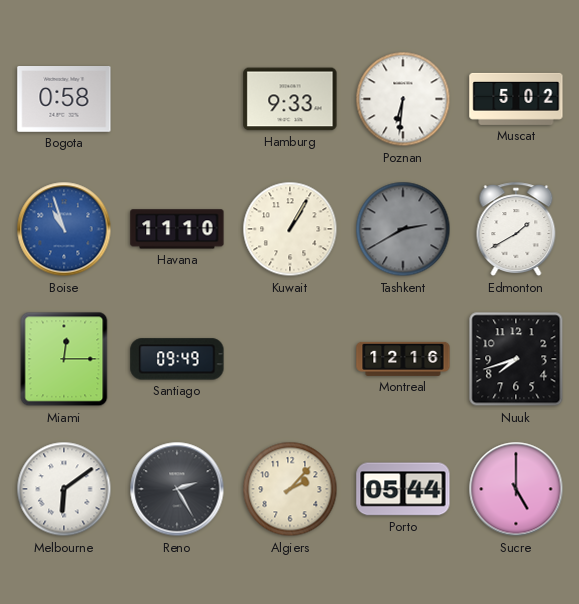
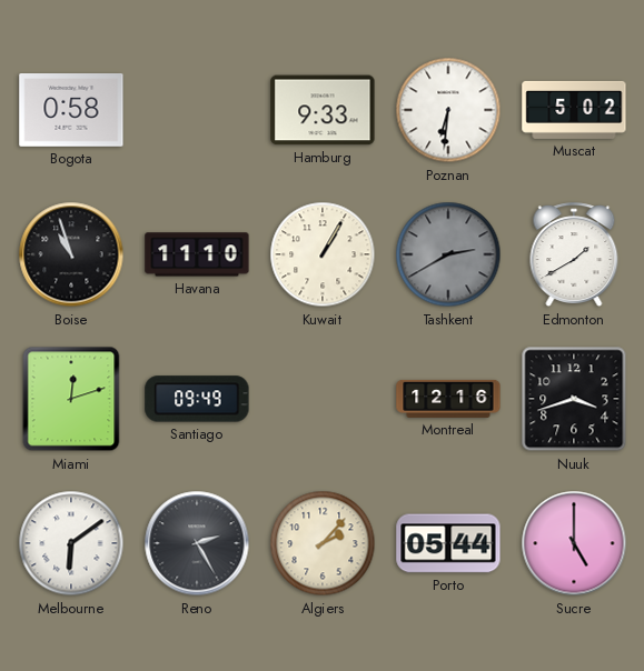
Boise dial: blue -> black
Miami: 12:15 -> 12:12
Nuuk: 7:42 -> 3:42
